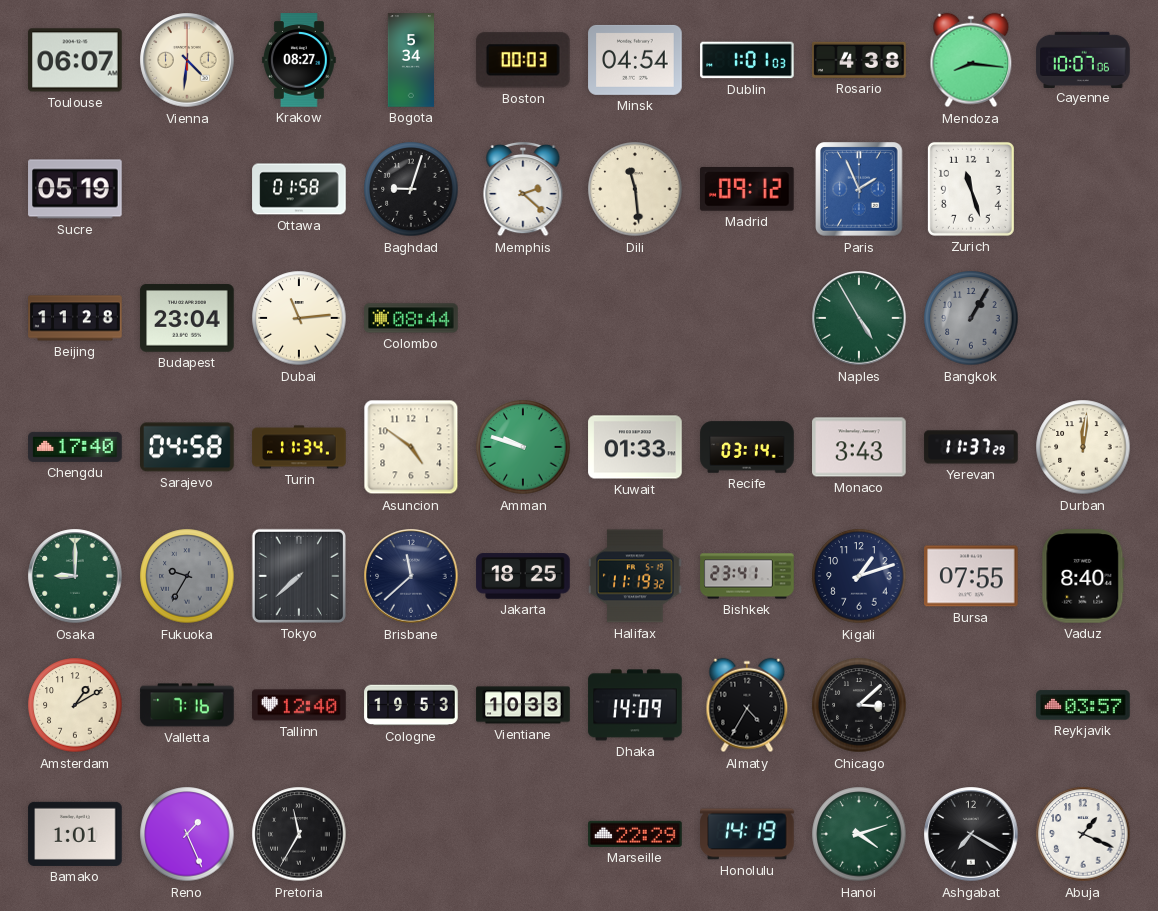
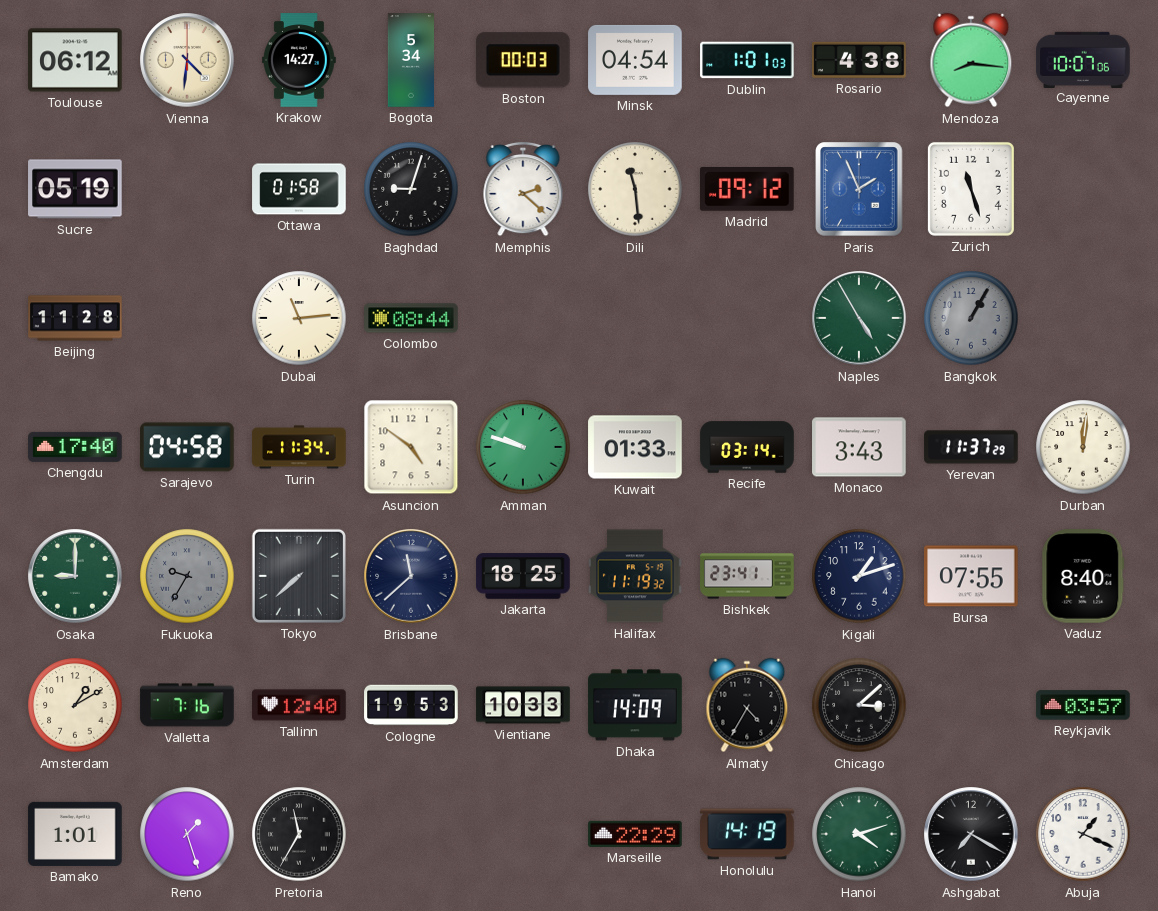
Toulouse: 06:07 -> 06:12
Krakow: 08:27 -> 14:27
Budapest: 23:04 -> none
Reno: 1:26 -> 1:27
